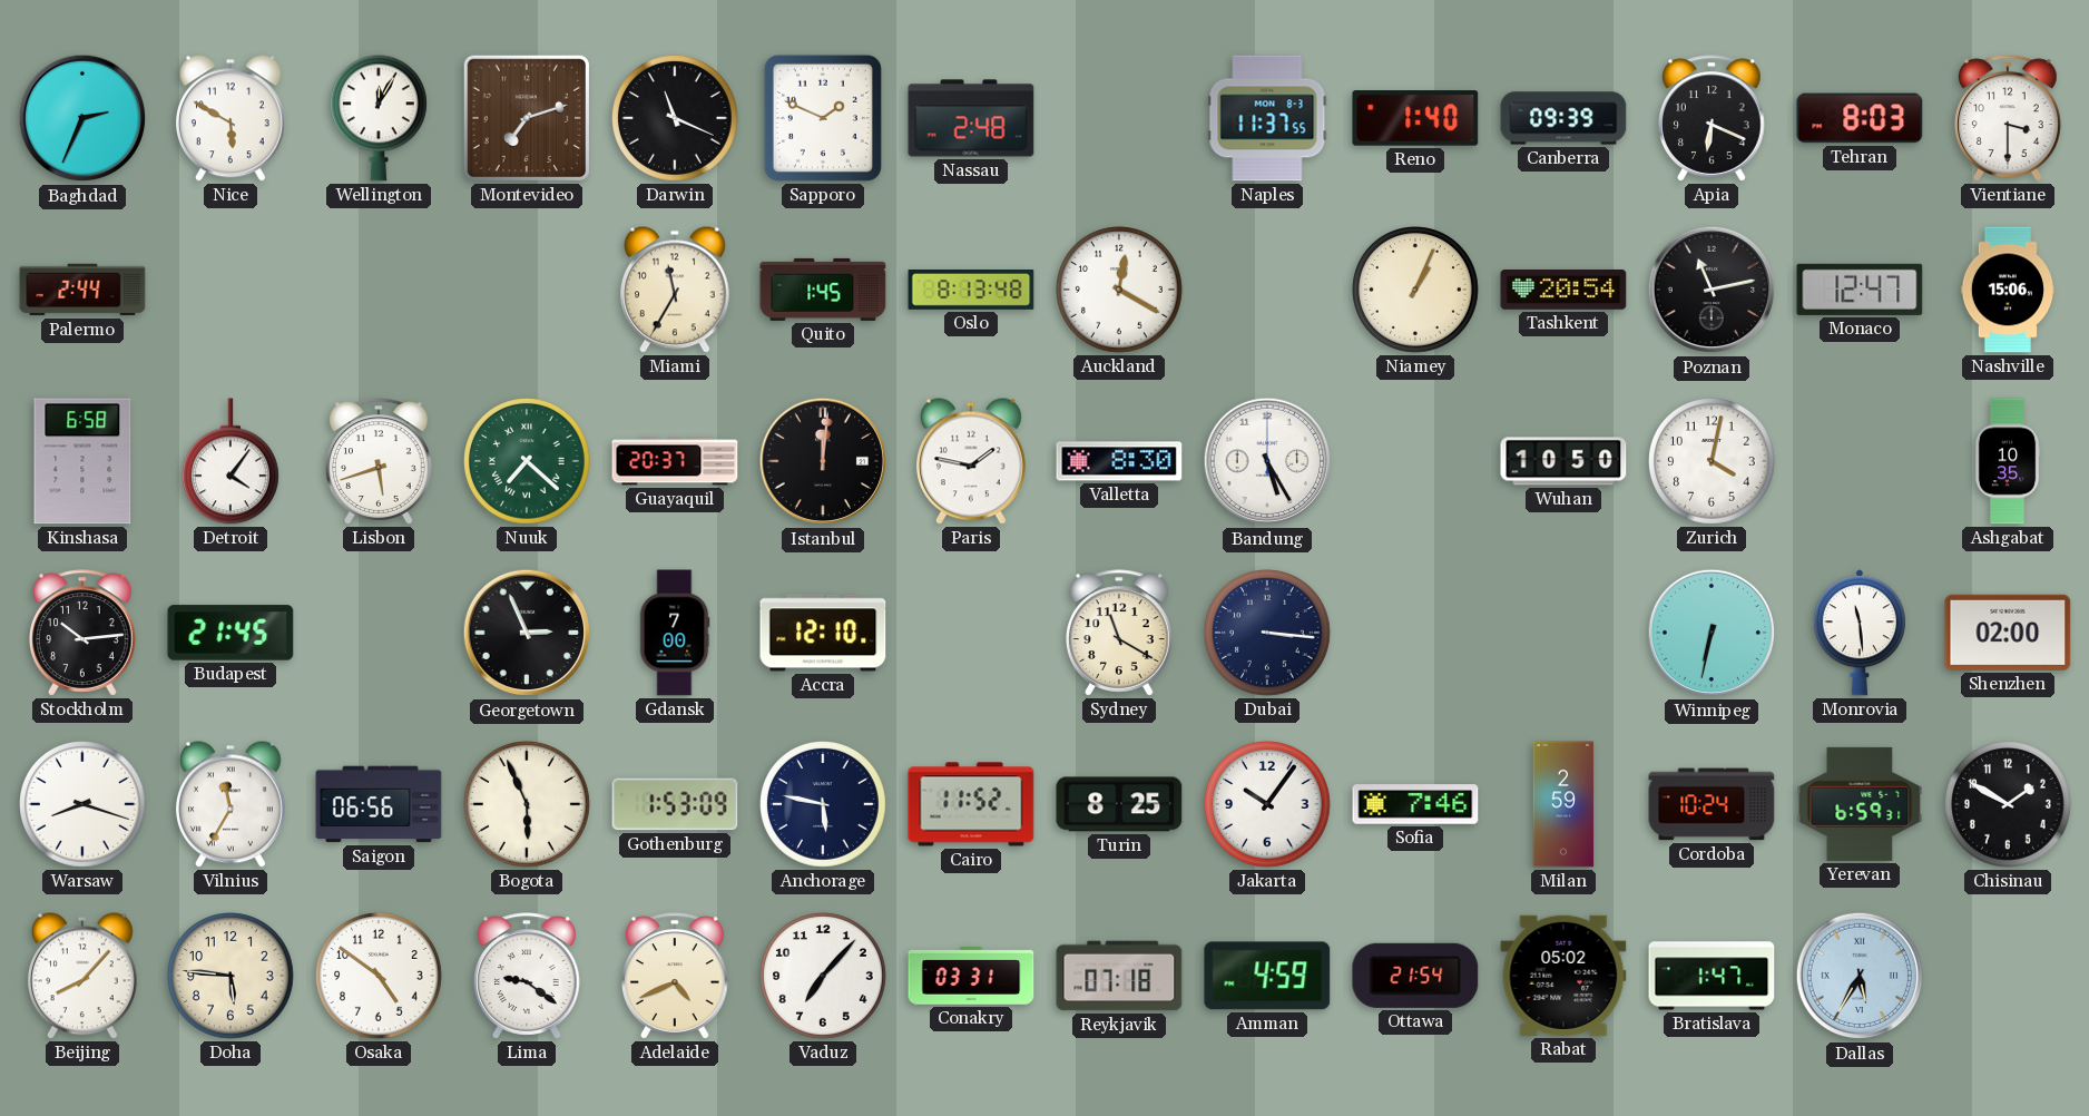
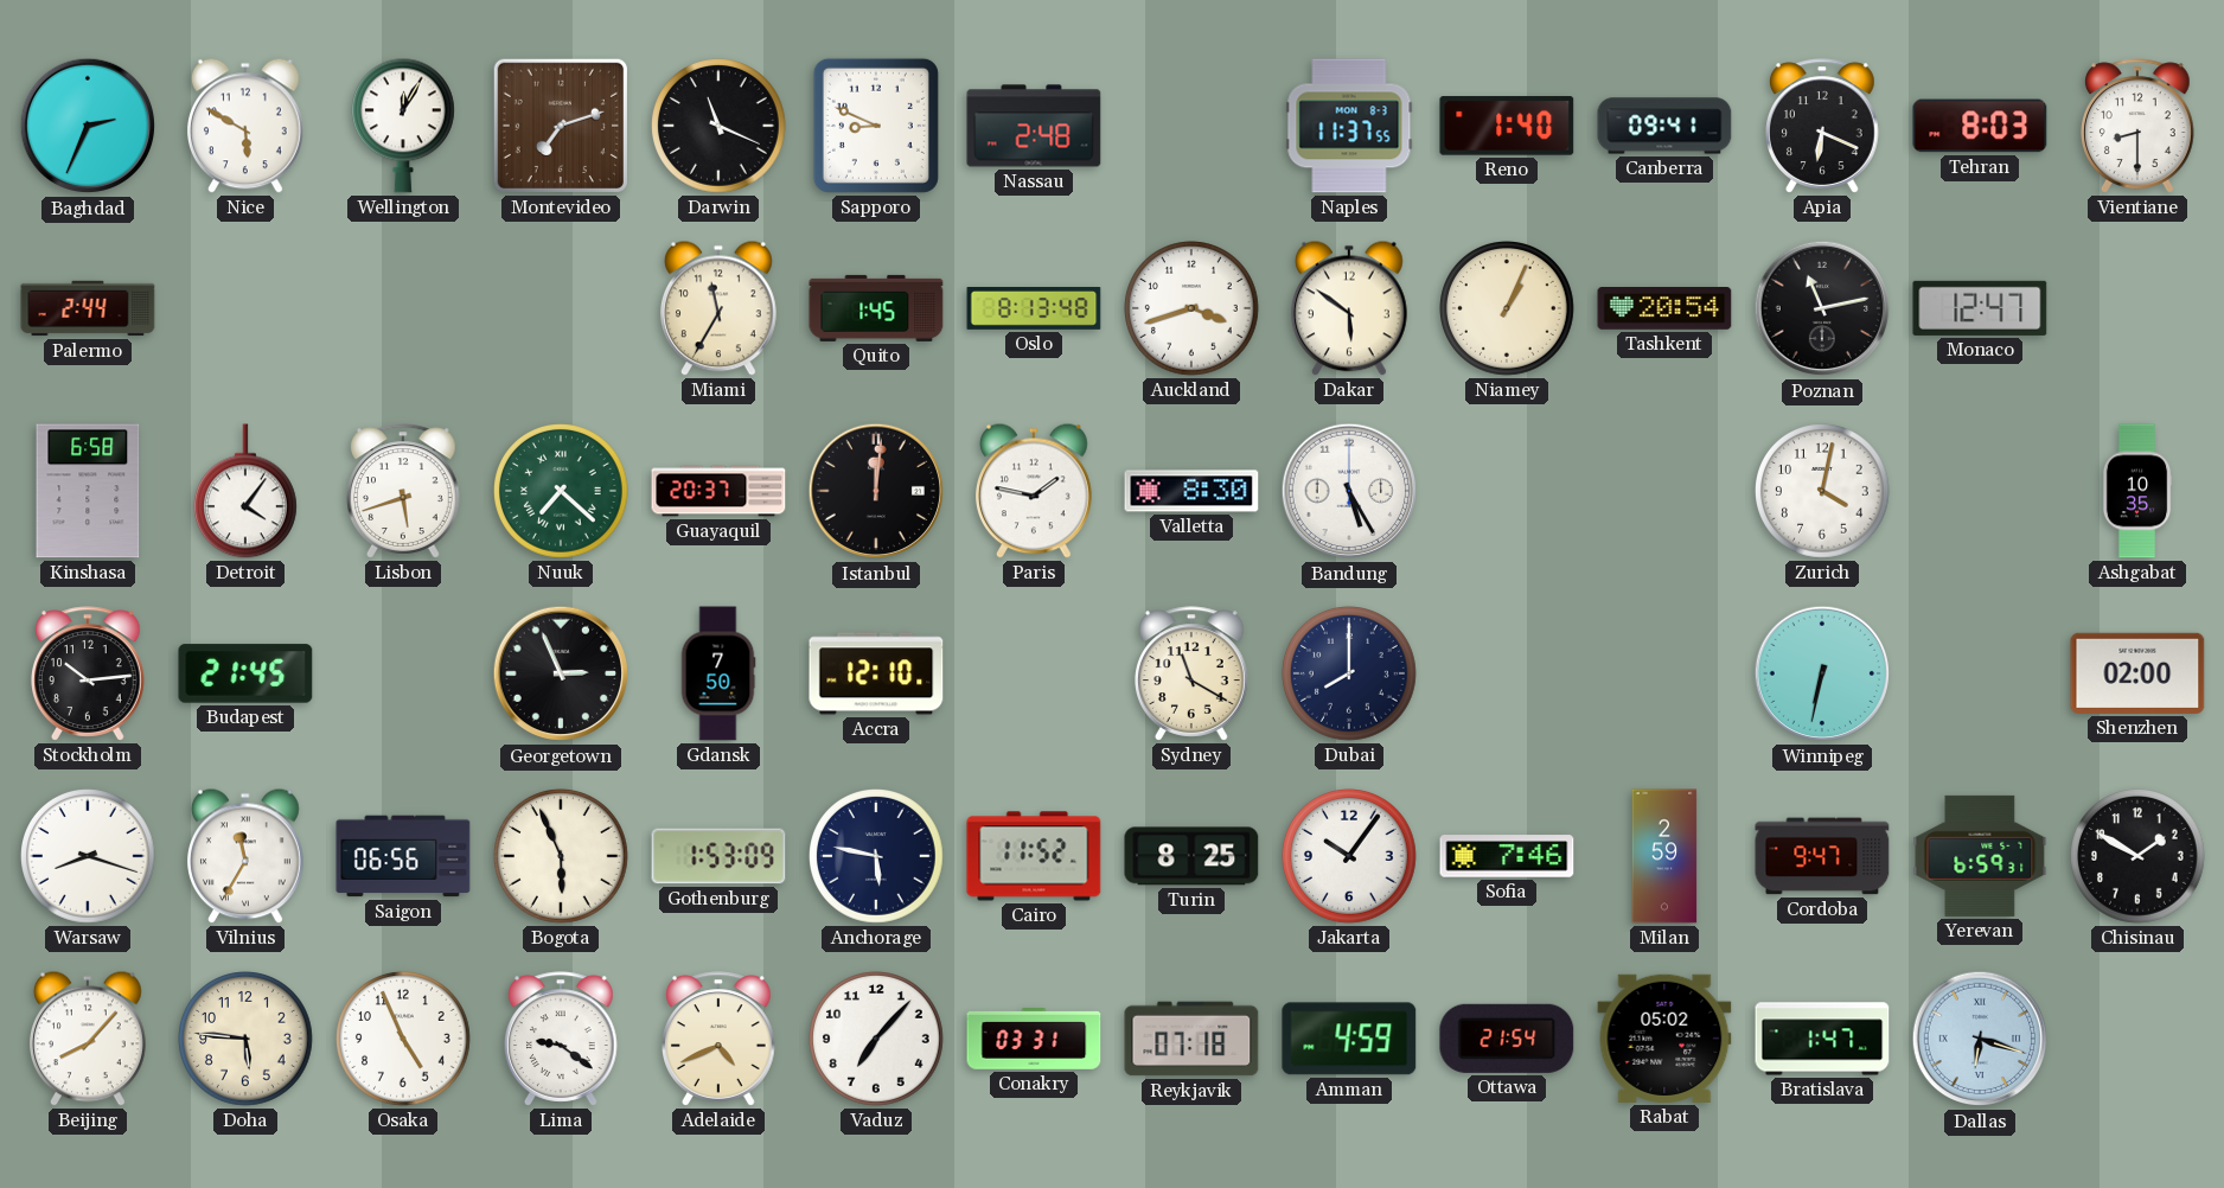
Sapporo: 1:49 -> 8:49
Canberra: 09:39 -> 09:41
Vientiane: 3:30 -> 8:30
Auckland: 12:20 -> 3:42
Dakar: none -> 5:51
Nashville: 15:06 -> none
Wuhan: 10:50 -> none
Gdansk: 7:00 -> 7:50
Dubai: 3:16 -> 8:00
Monrovia: 11:29 -> none
Cordoba: 10:24 -> 9:47
Osaka: 4:51 -> 4:56
Dallas: 5:35 -> 6:18
